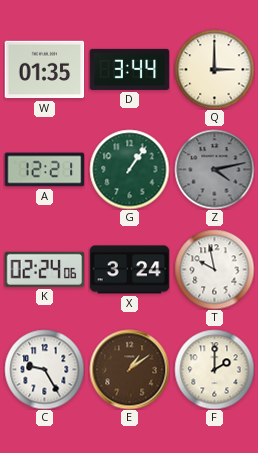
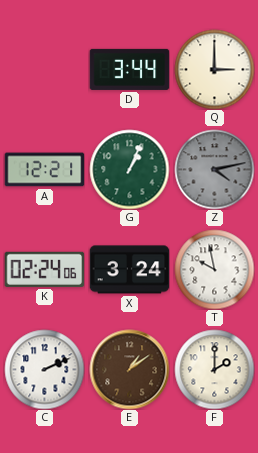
W: 01:35 -> none
G: 1:06 -> 1:04
C: 9:25 -> 2:11
